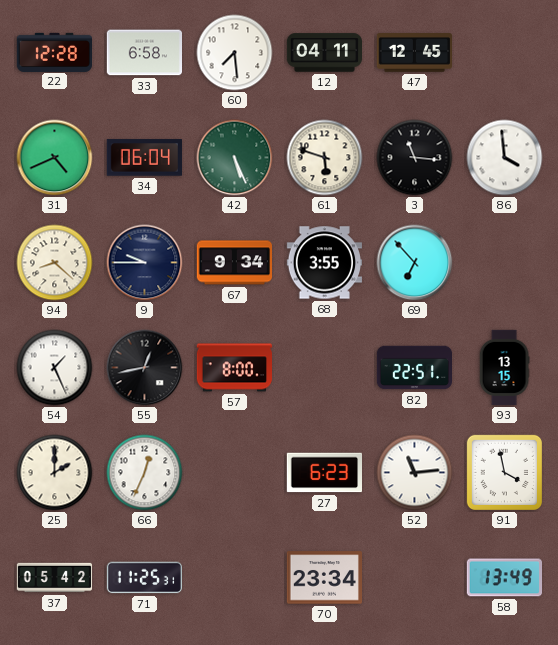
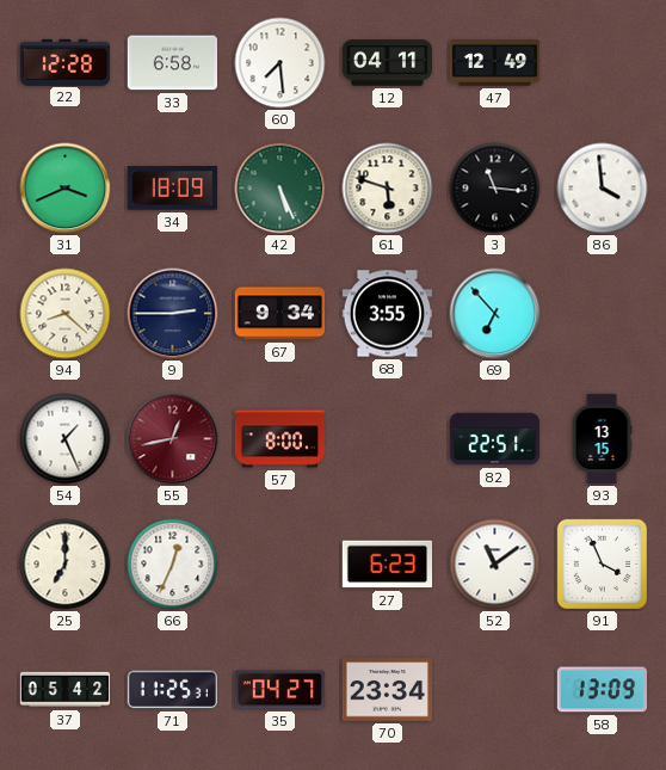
47: 12:45 -> 12:49
31: 4:41 -> 3:41
34: 06:04 -> 18:09
9: 9:45 -> 2:45
55 dial: black -> burgundy
25: 2:00 -> 7:00
52: 11:14 -> 11:09
91: 3:58 -> 3:56
35: none -> 04:27
58: 13:49 -> 13:09
